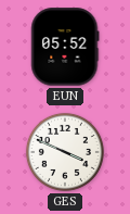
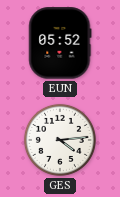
GES: 3:49 -> 4:14
